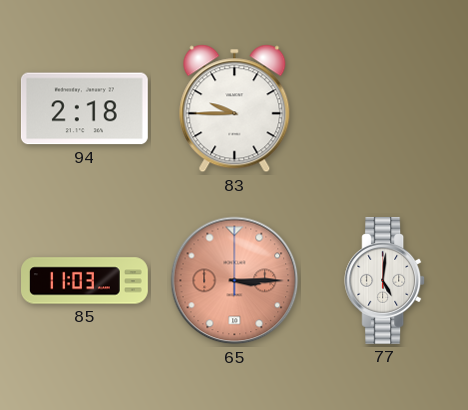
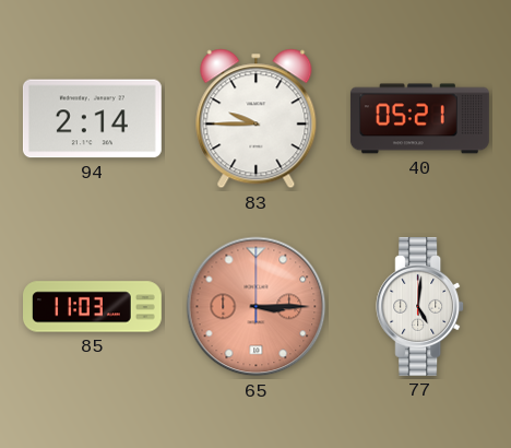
94: 2:18 -> 2:14
40: none -> 05:21
